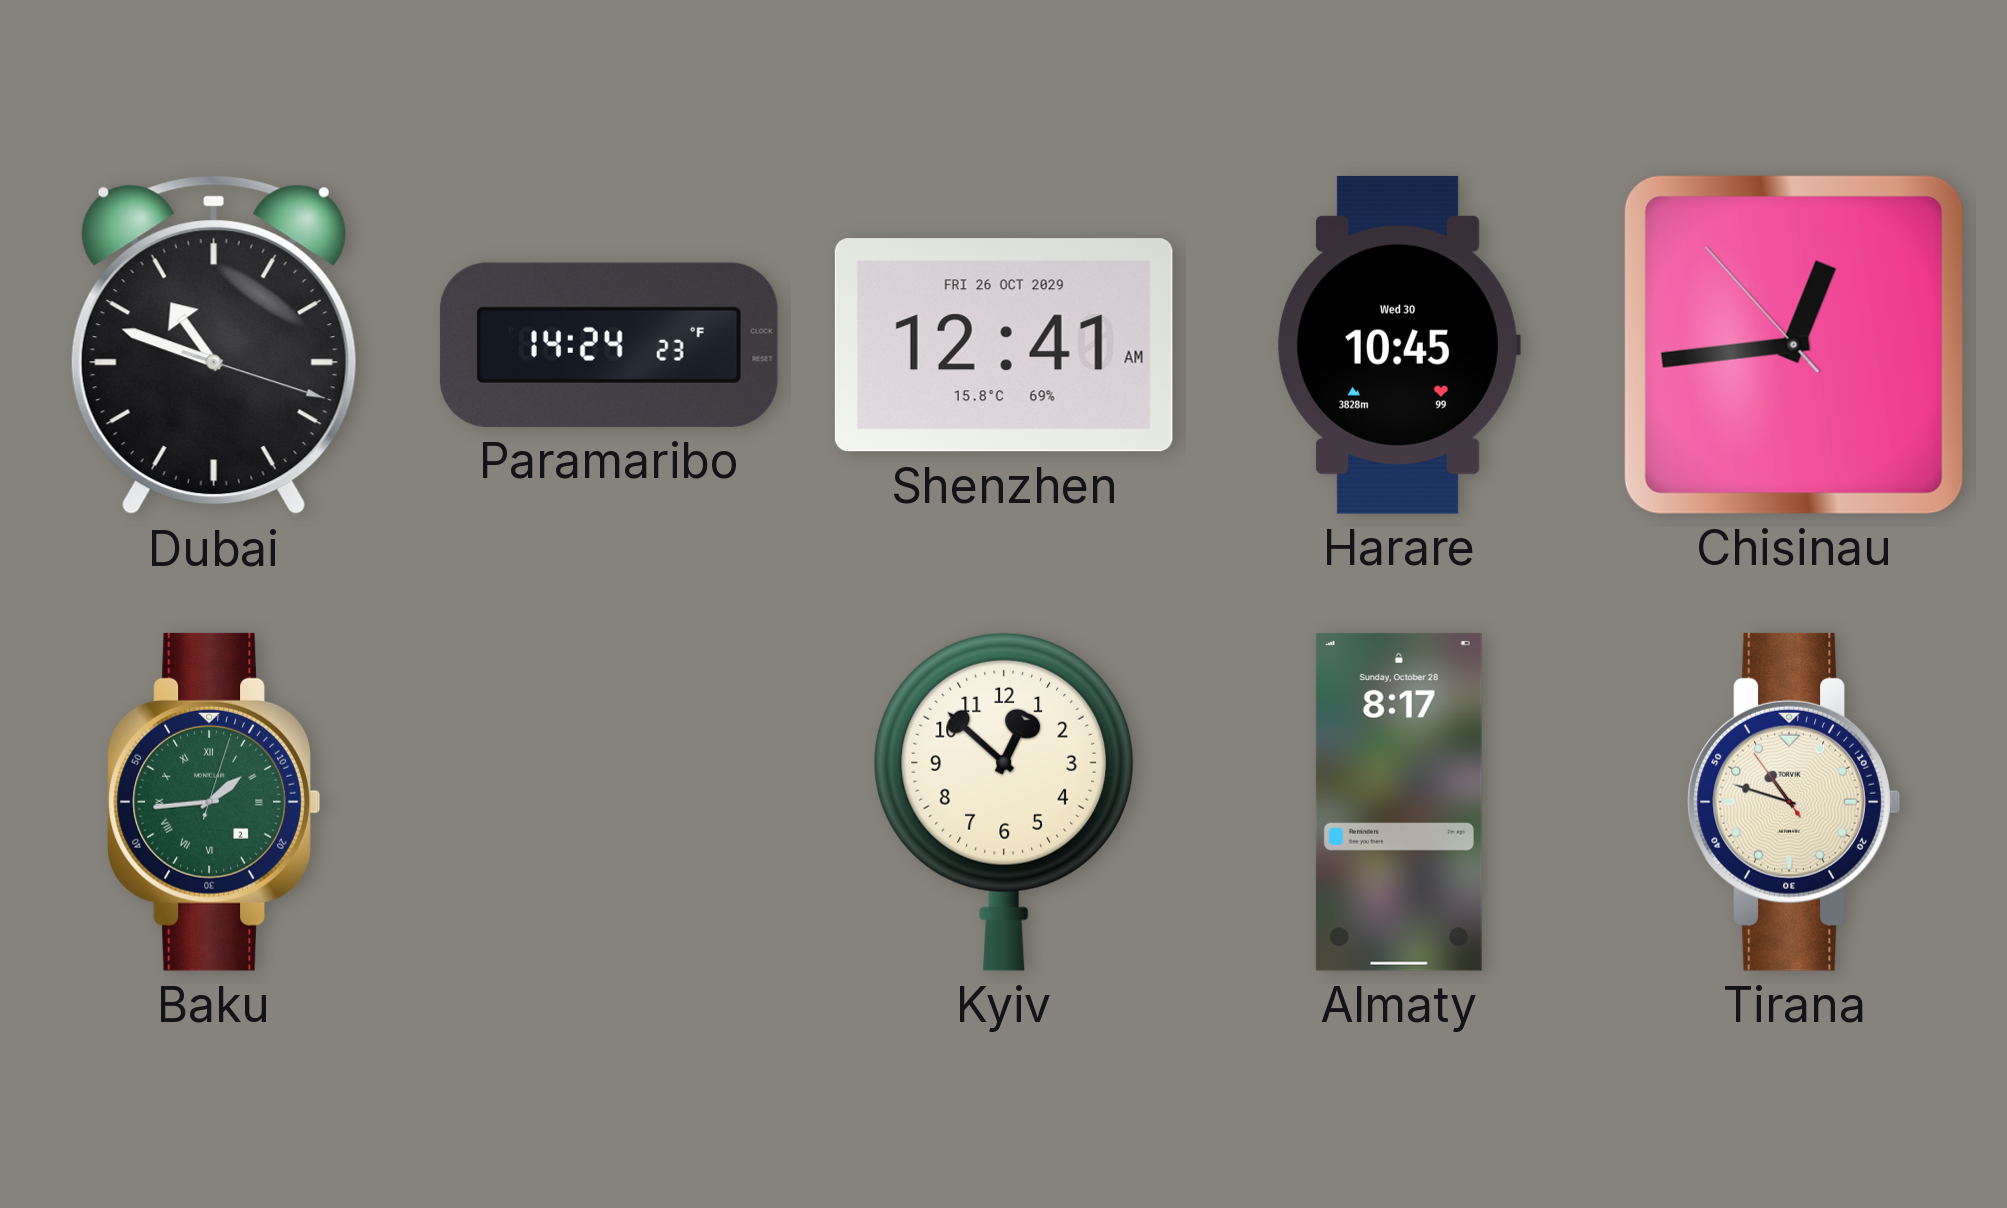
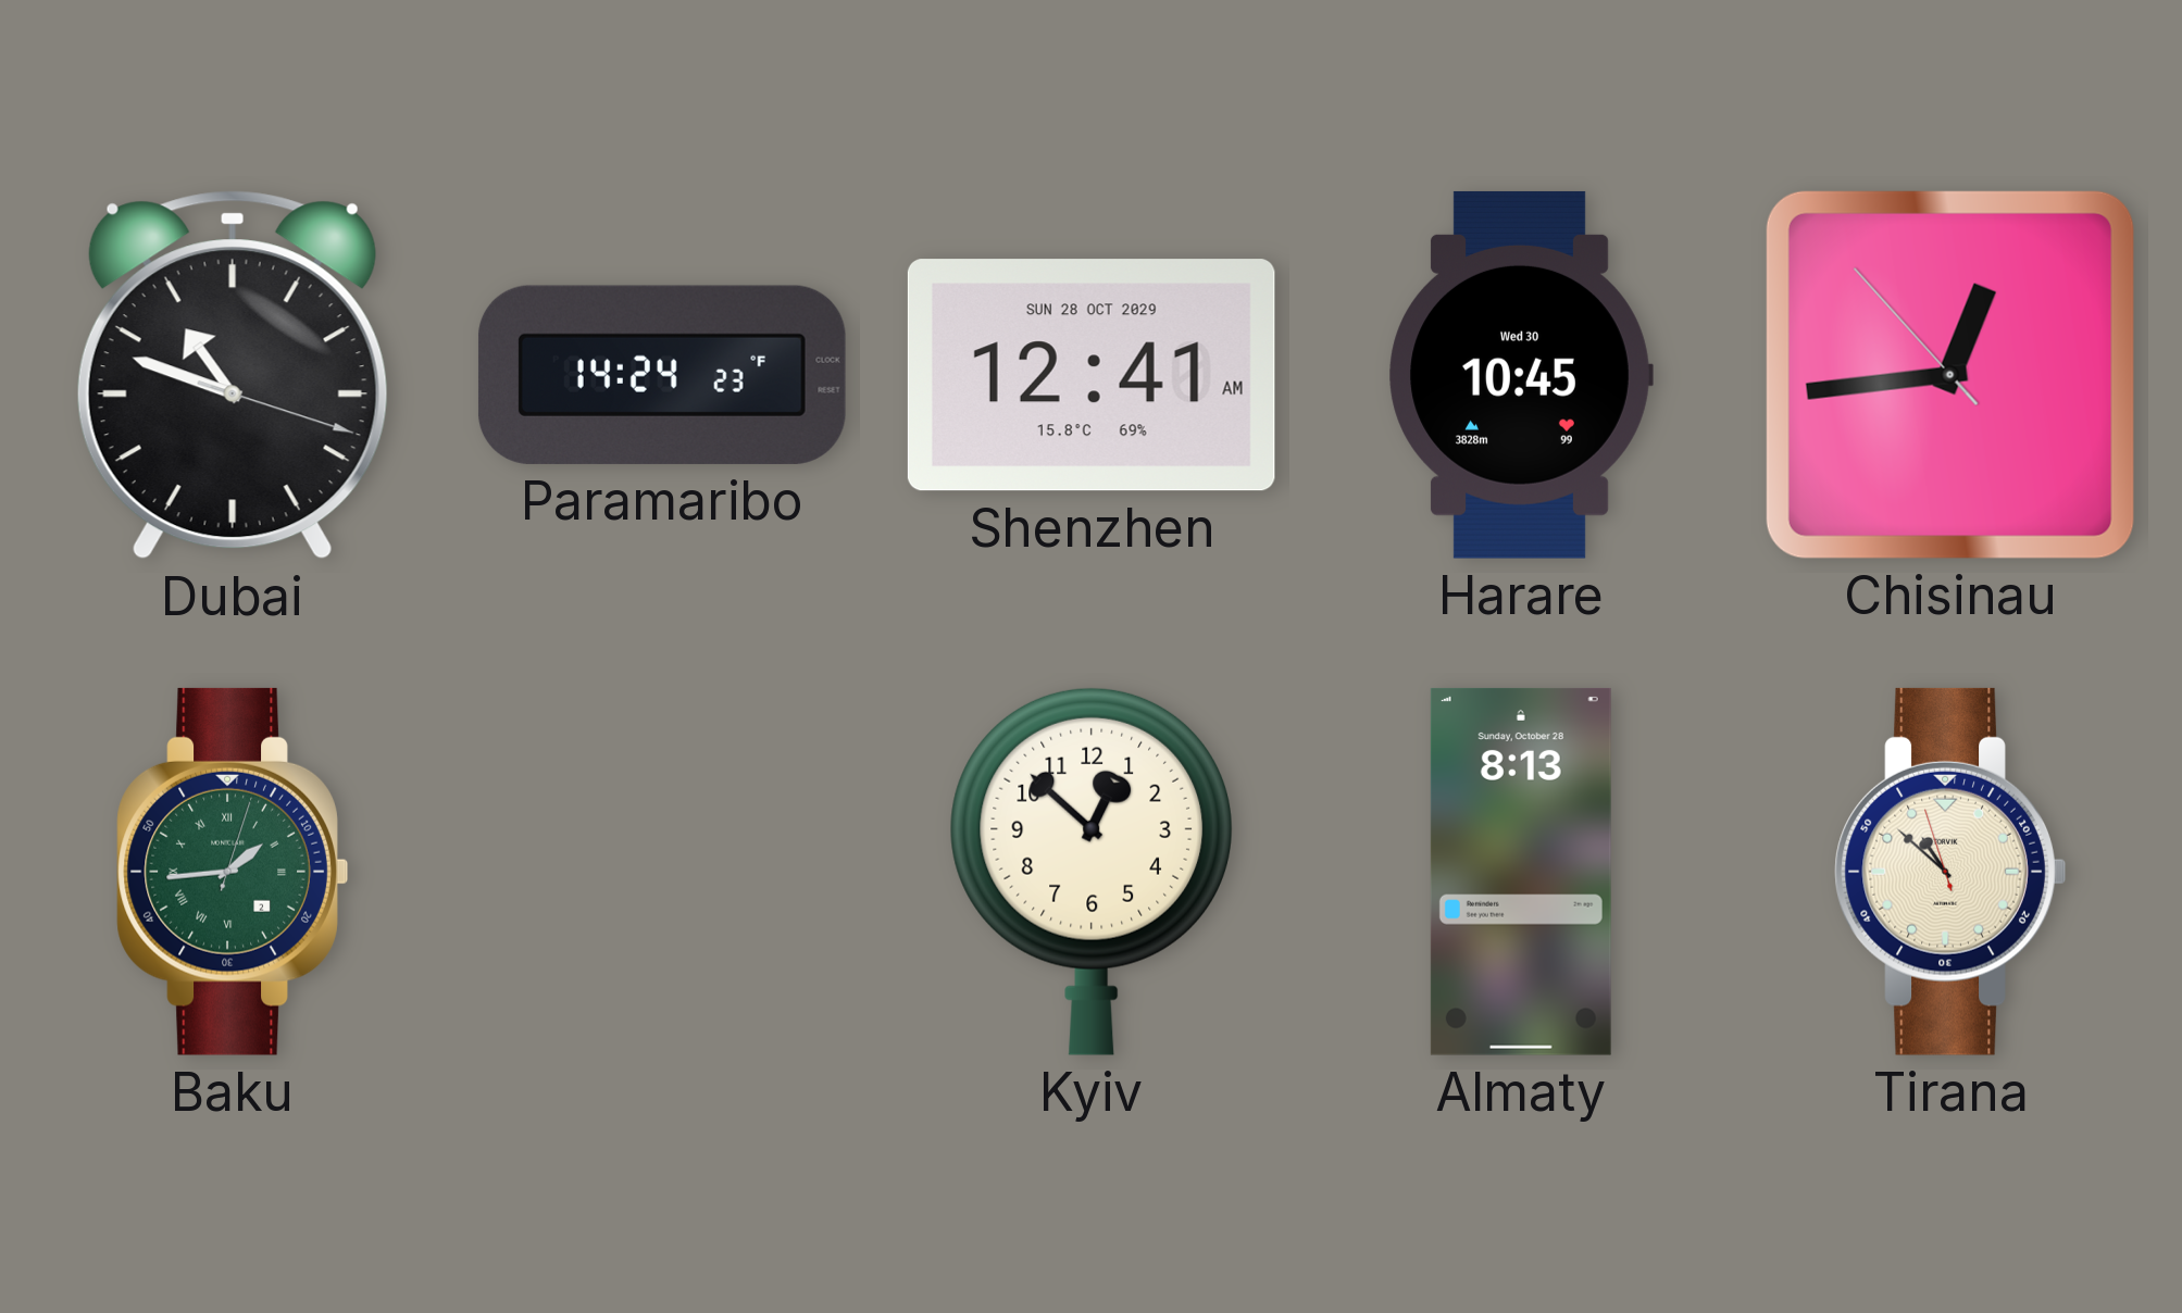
Shenzhen date: FRI 26 OCT 2029 -> SUN 28 OCT 2029
Almaty: 8:17 -> 8:13
Tirana: 10:47 -> 10:51
